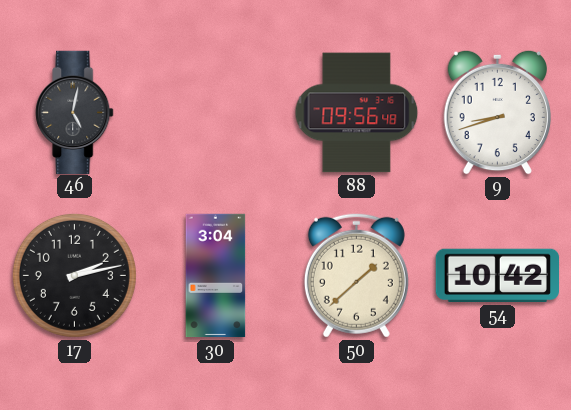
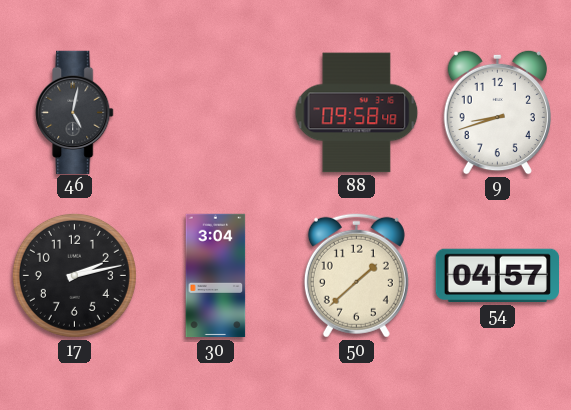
88: 09:56 -> 09:58
54: 10:42 -> 04:57
